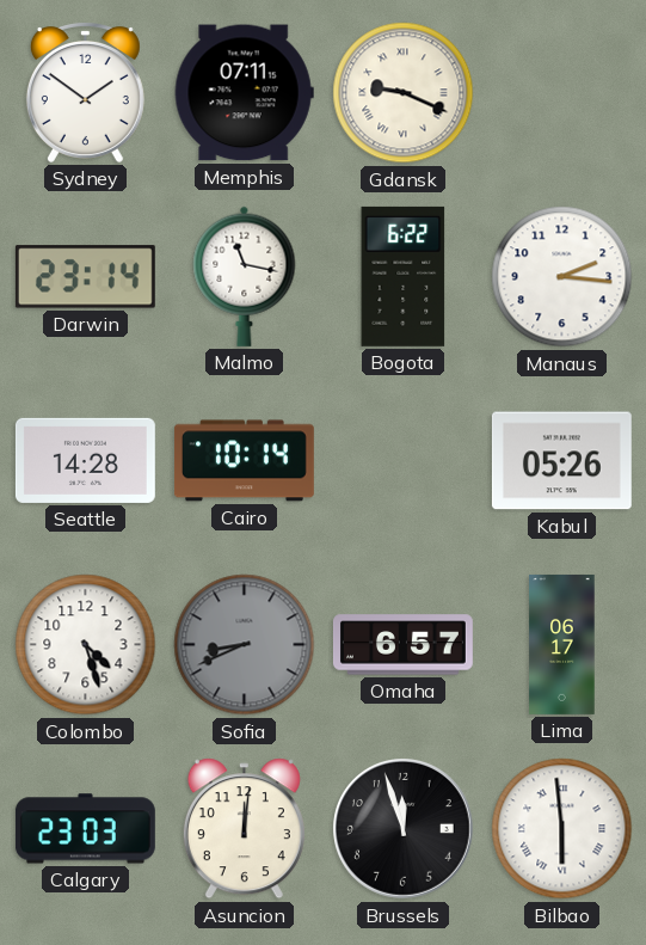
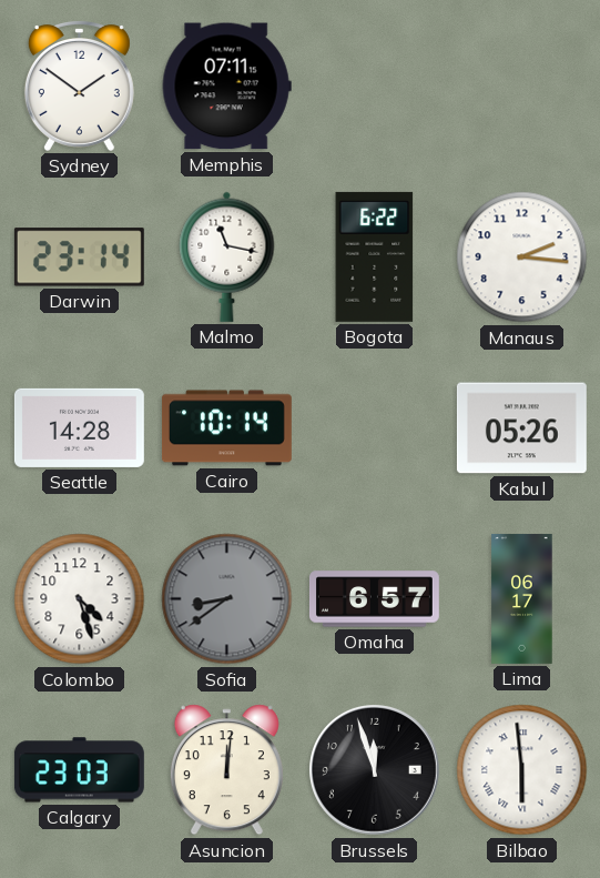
Gdansk: 9:19 -> none
Sofia: 8:41 -> 8:39
